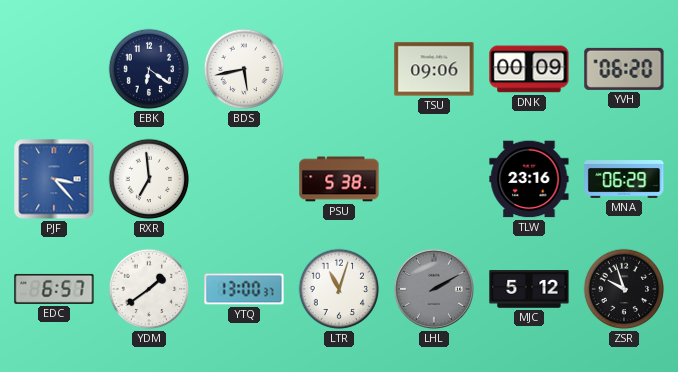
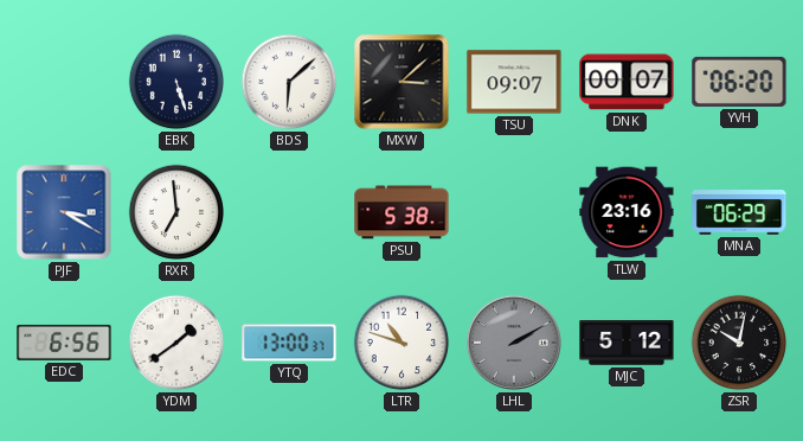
EBK: 6:21 -> 5:27
BDS: 5:43 -> 6:08
MXW: none -> 3:08
TSU: 09:06 -> 09:07
DNK: 00:09 -> 00:07
PJF: 3:23 -> 3:20
EDC: 6:57 -> 6:56
LTR: 11:03 -> 10:48
ZSR: 9:57 -> 10:02
